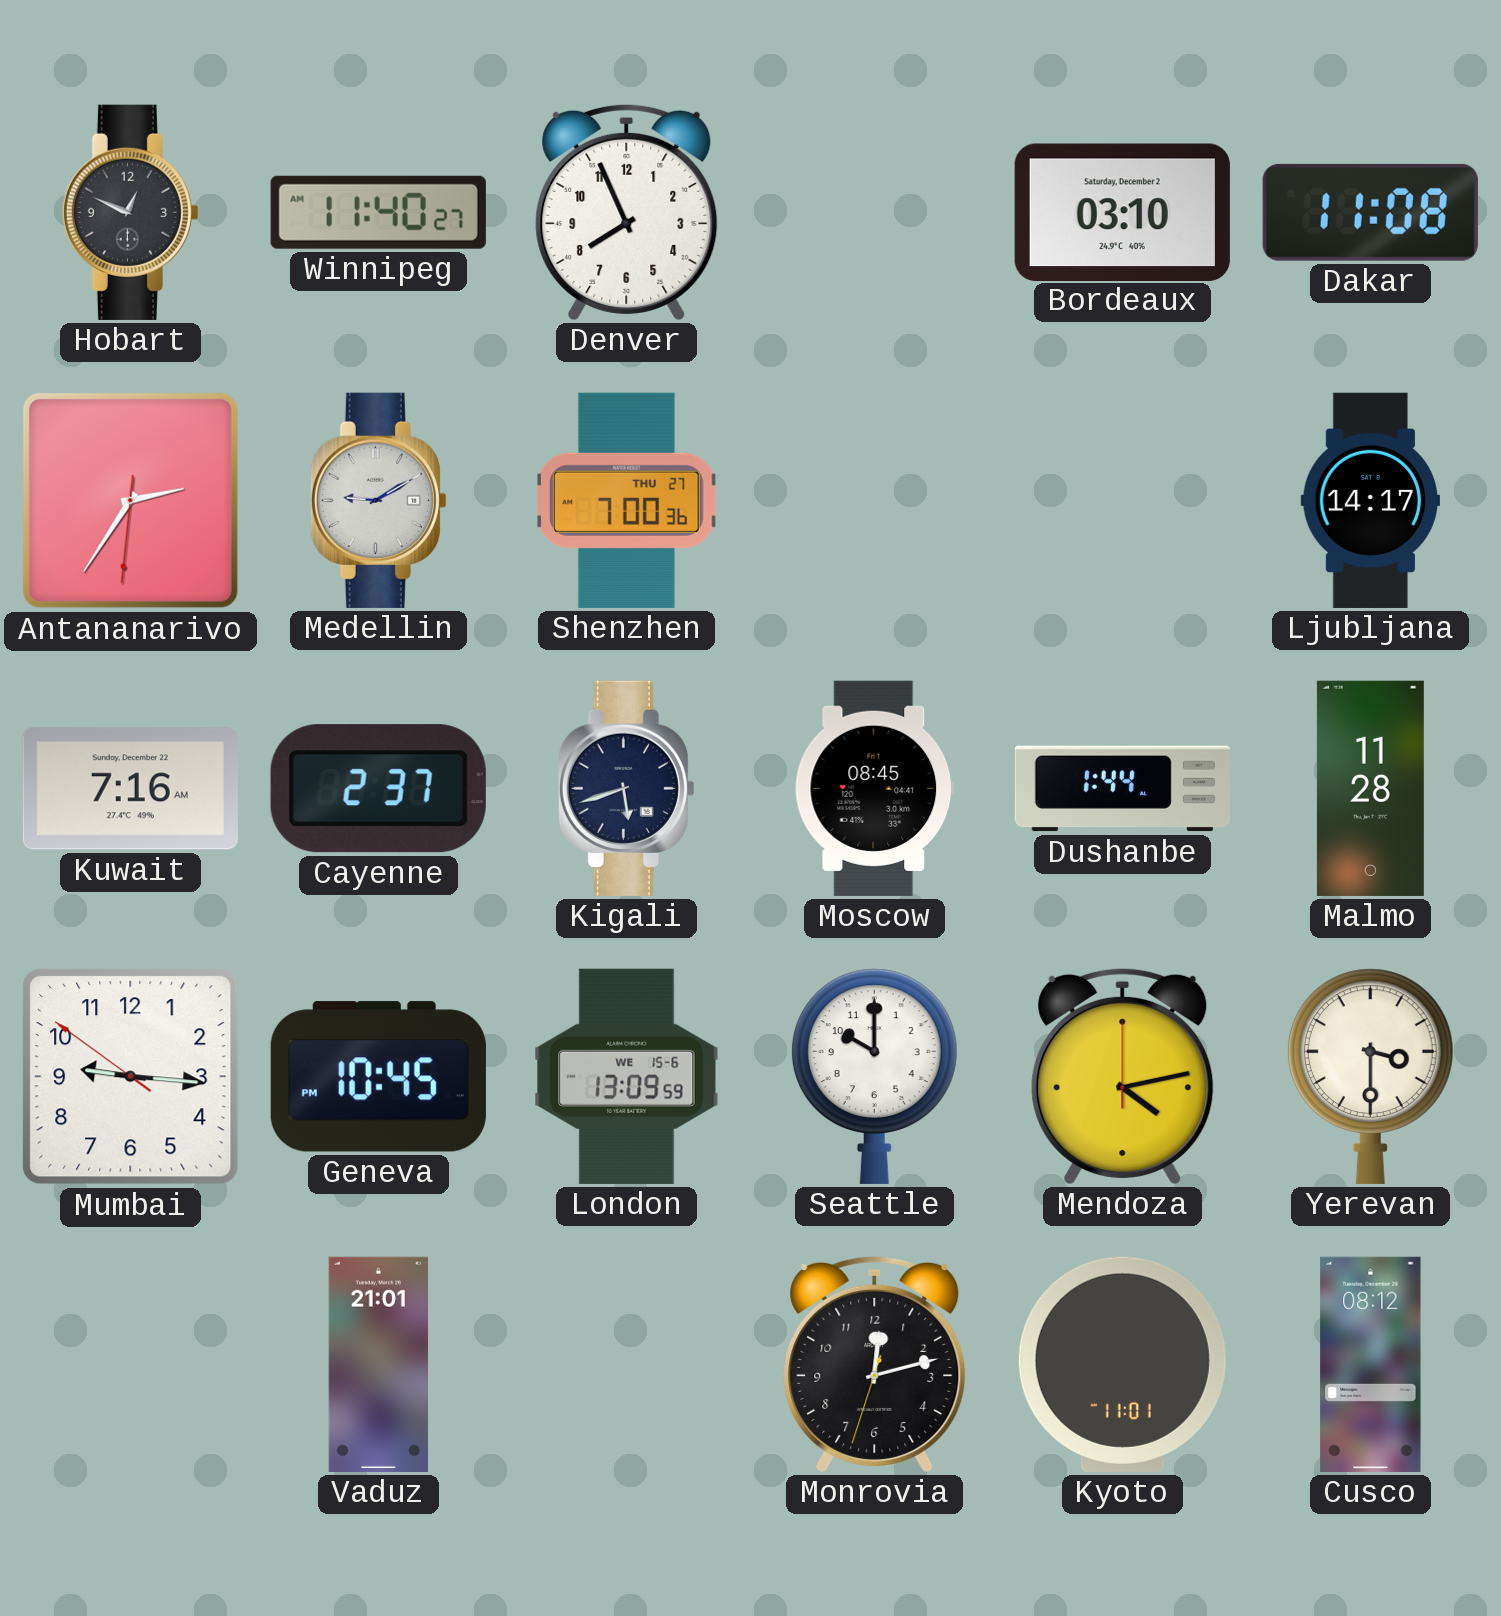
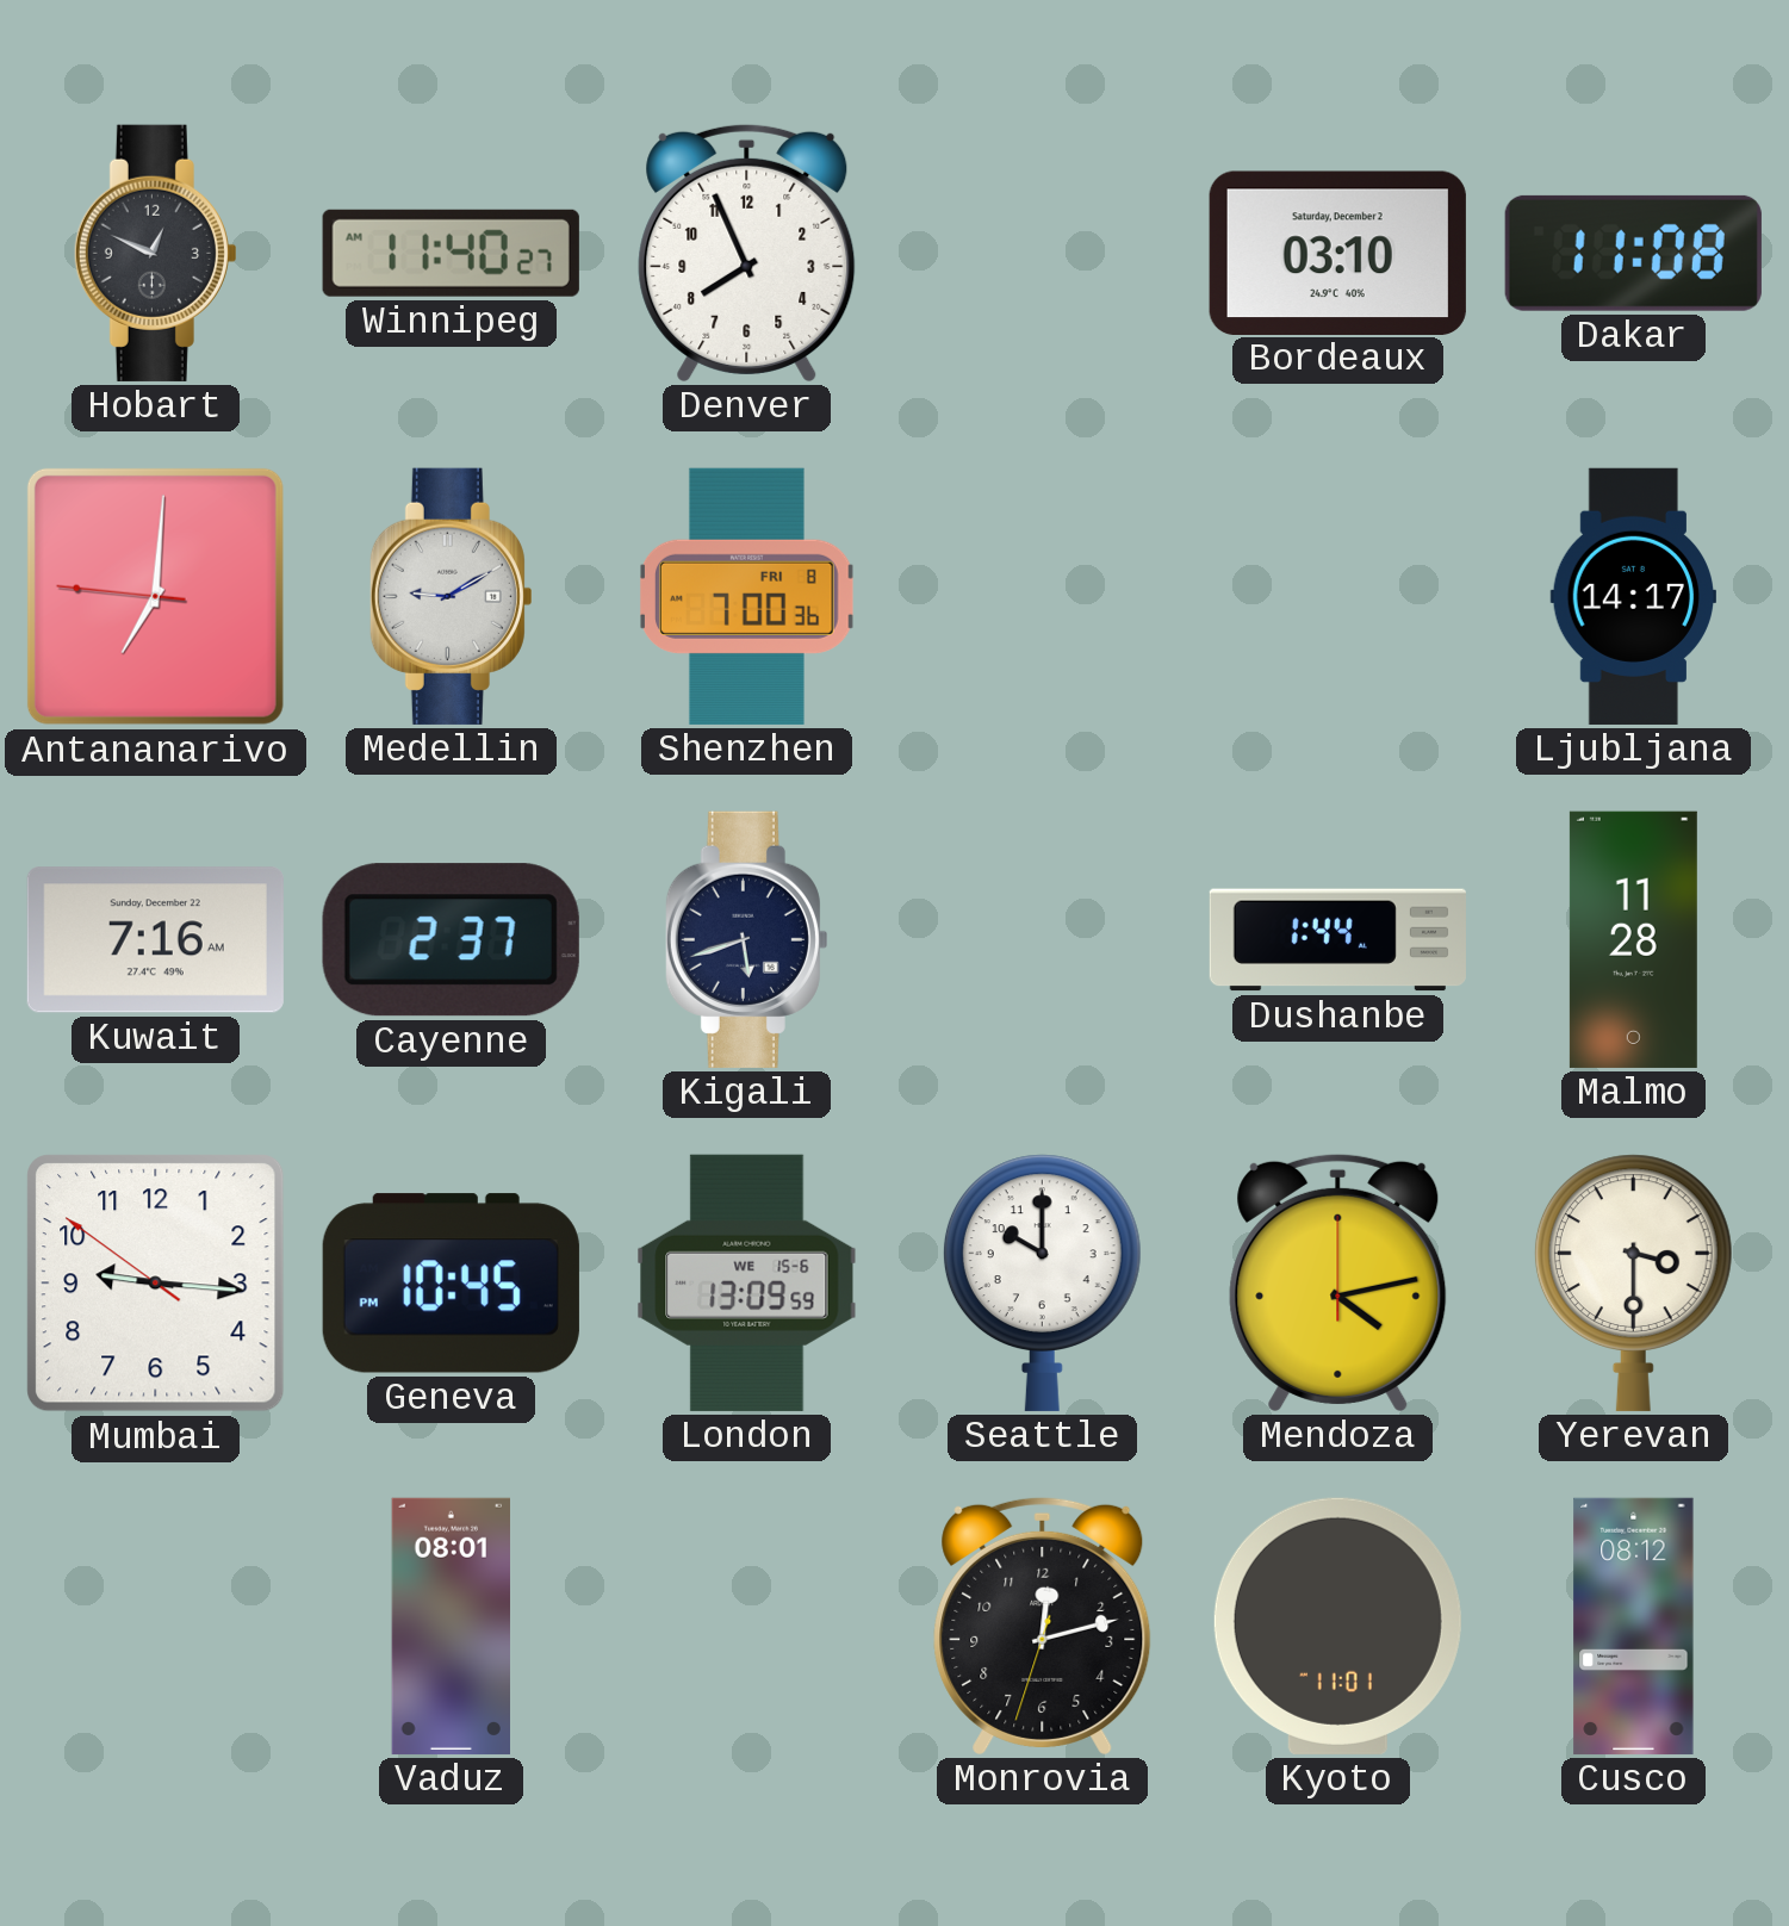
Antananarivo: 2:35 -> 7:00
Shenzhen date: THU 27 -> FRI 8
Moscow: 08:45 -> none
Vaduz: 21:01 -> 08:01
